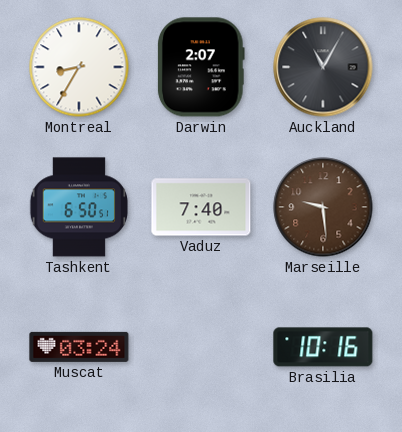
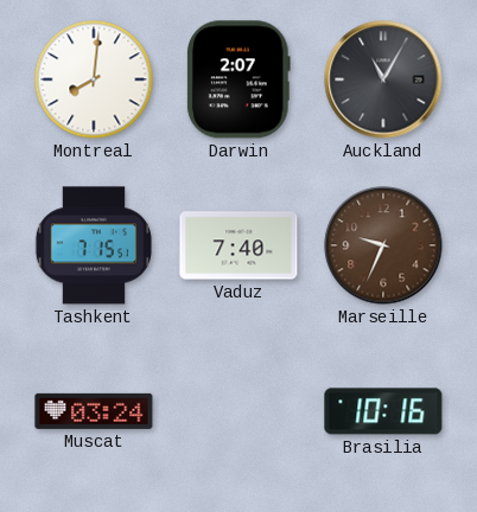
Montreal: 8:35 -> 8:01
Tashkent: 6:50 -> 7:15
Marseille: 9:29 -> 9:34
